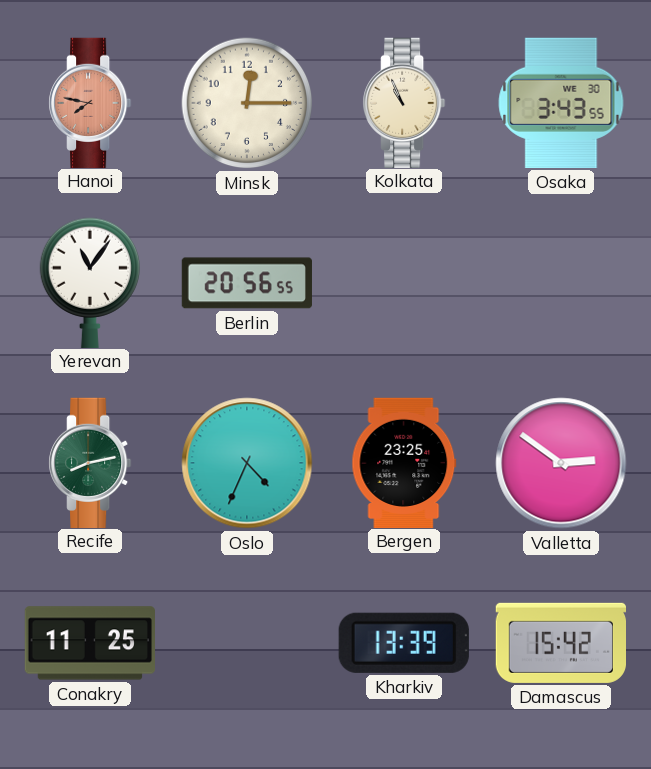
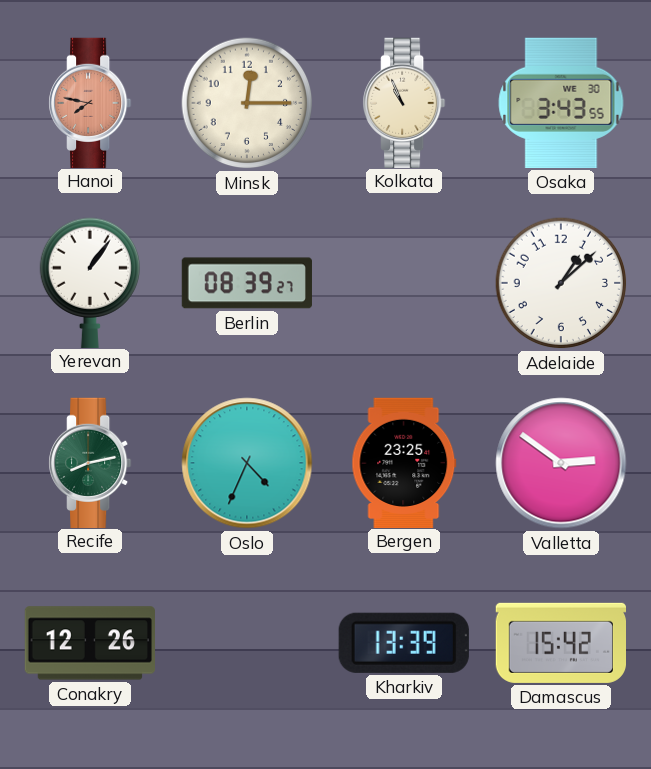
Yerevan: 11:06 -> 1:06
Berlin: 20:56 -> 08:39
Adelaide: none -> 1:08
Conakry: 11:25 -> 12:26
